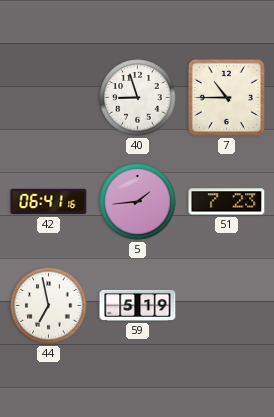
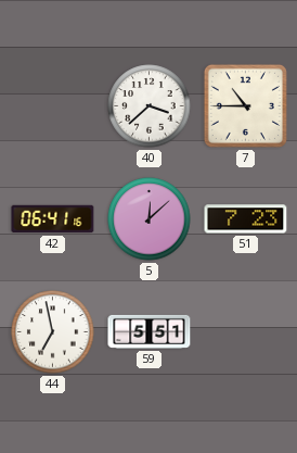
40: 8:57 -> 3:38
5: 1:44 -> 12:08
59: 5:19 -> 5:51
